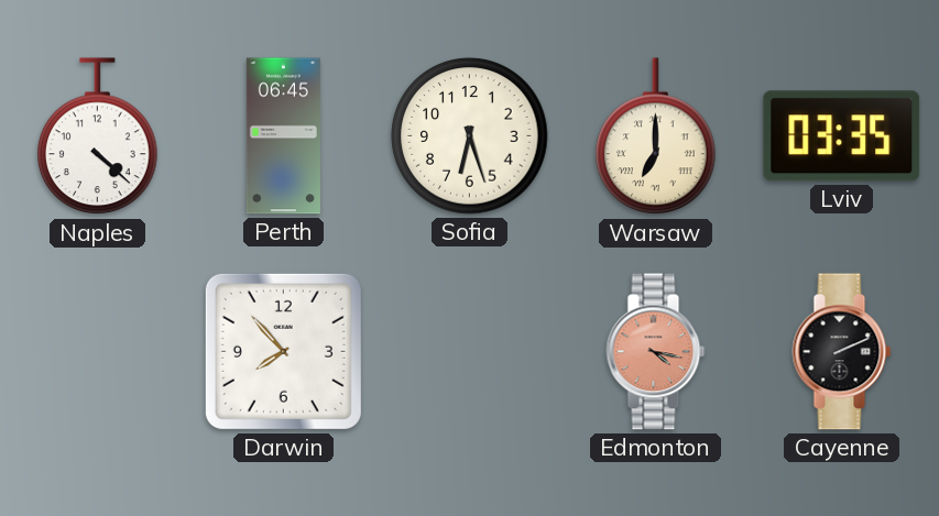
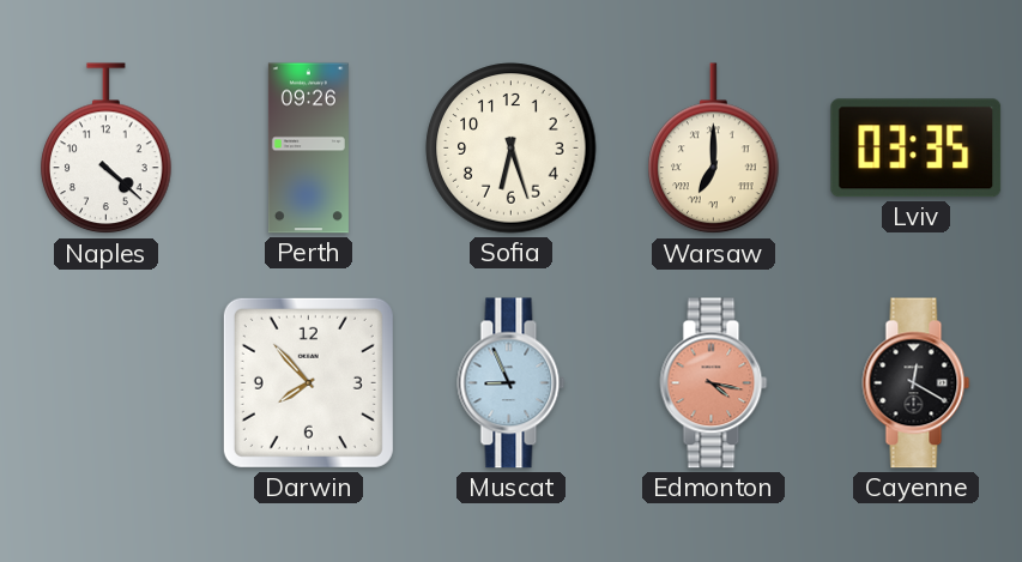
Perth: 06:45 -> 09:26
Muscat: none -> 8:56
Cayenne: 2:11 -> 12:20
